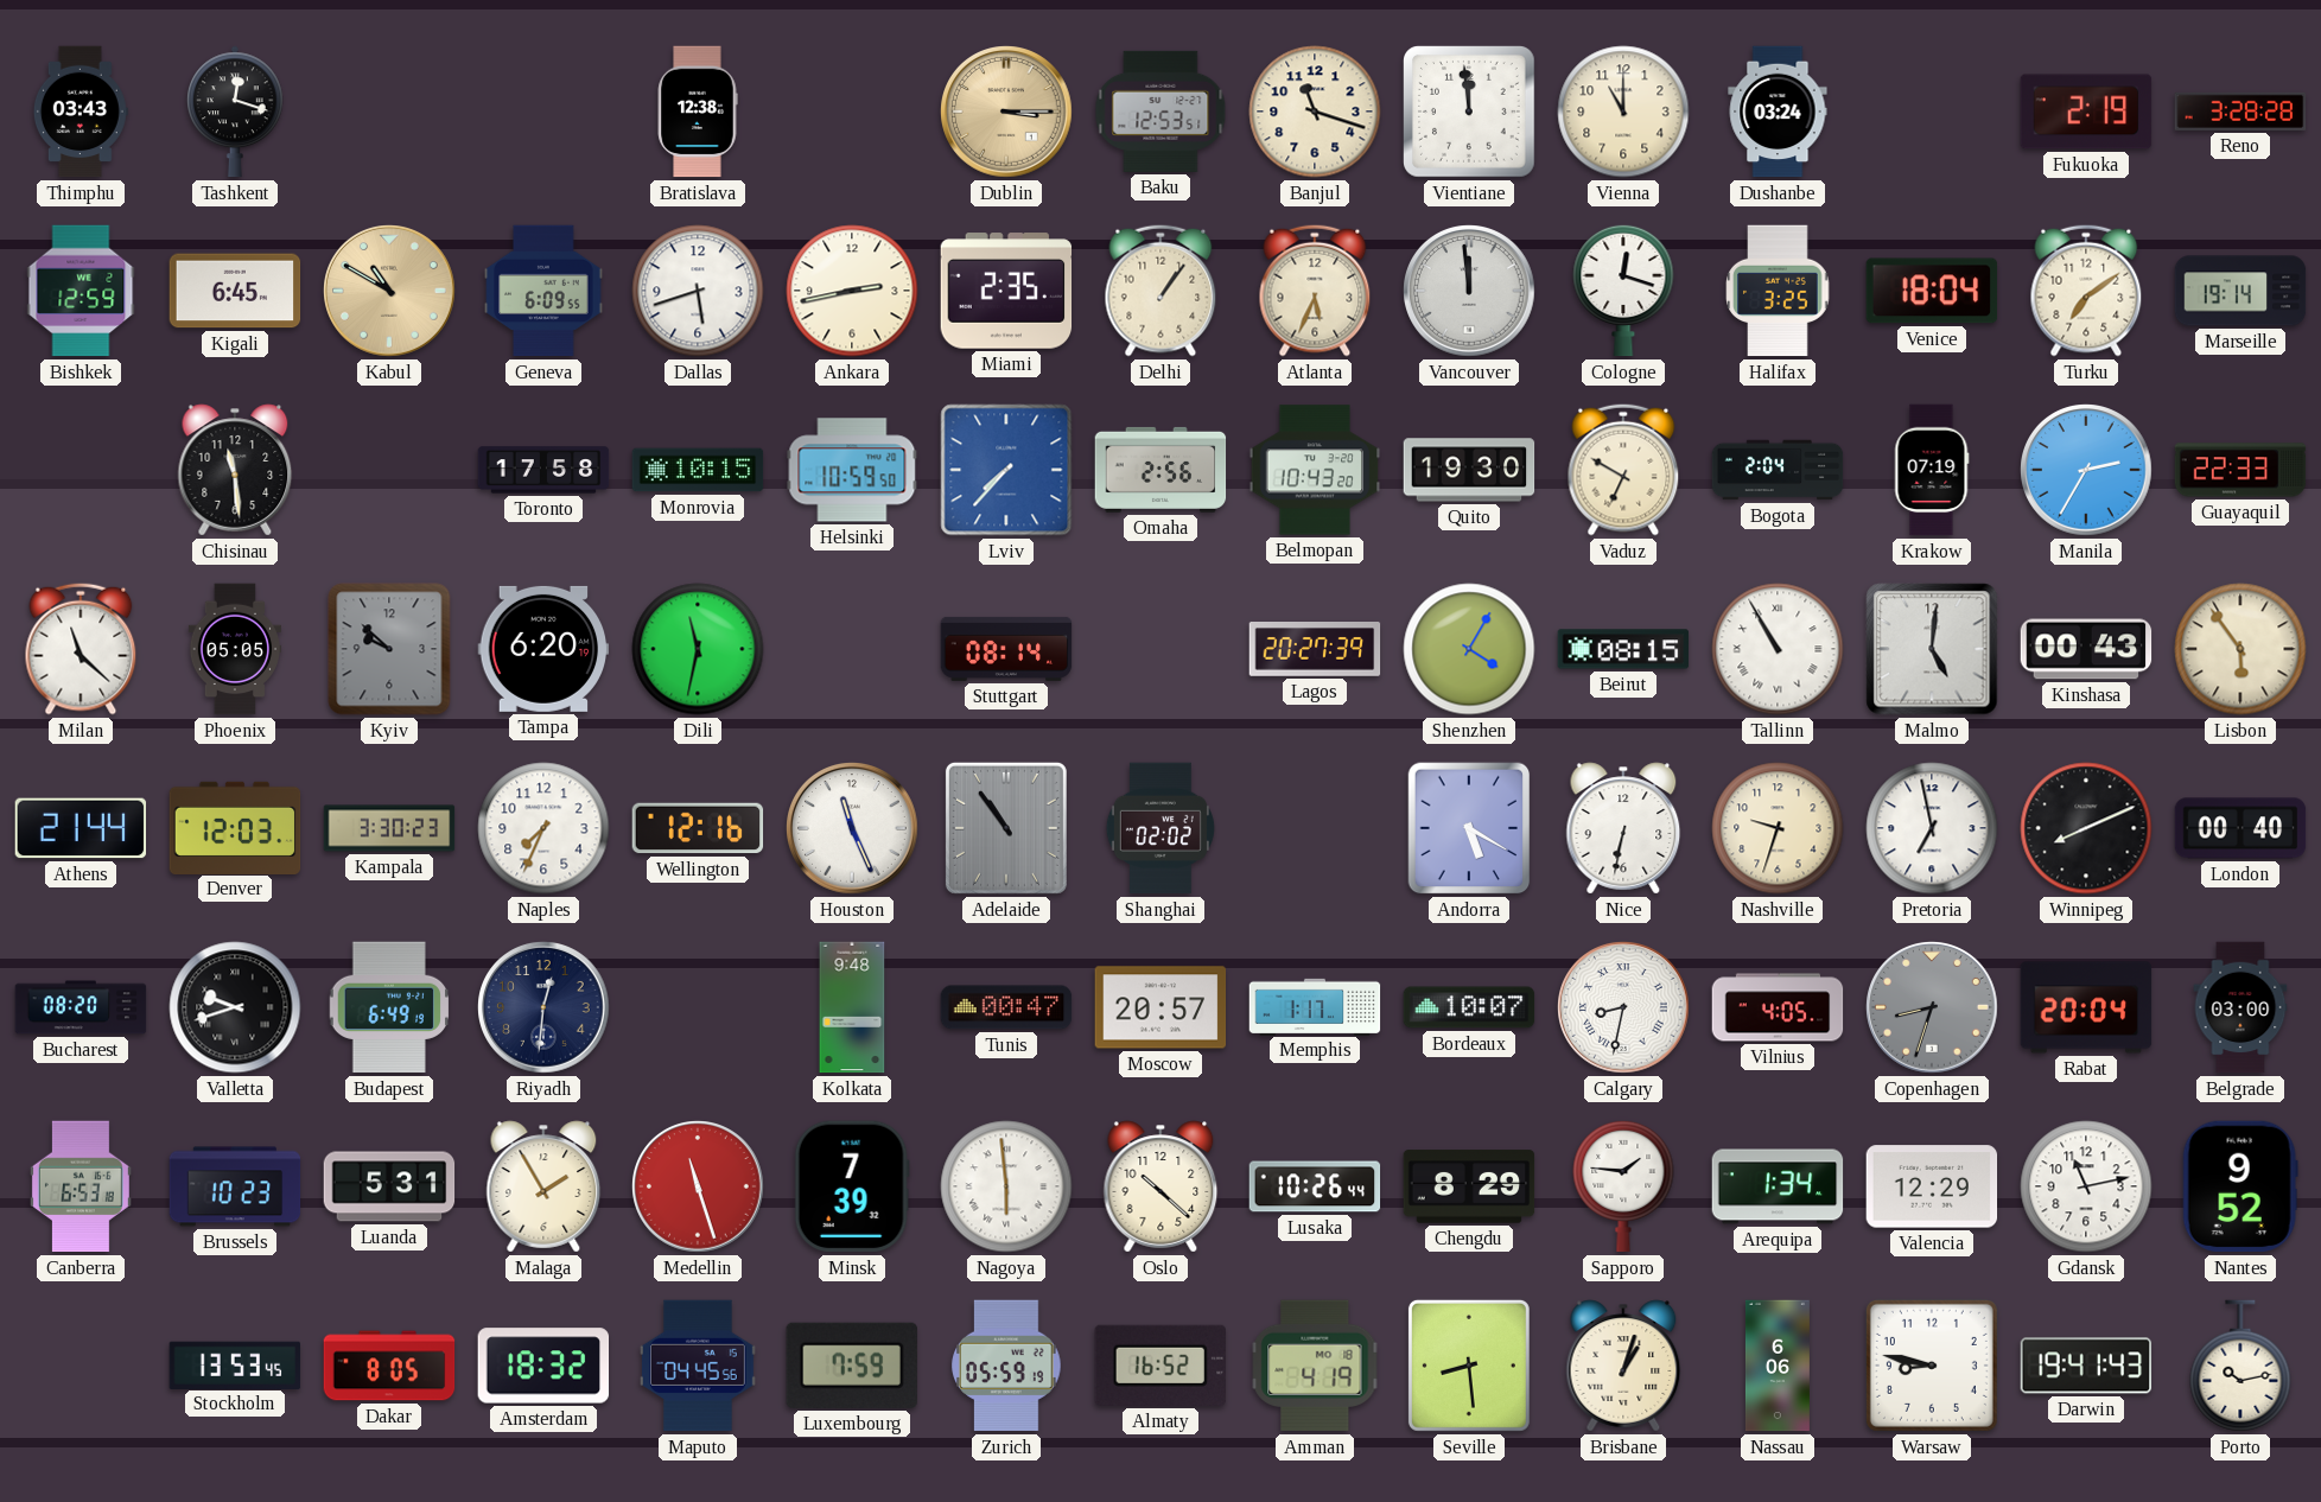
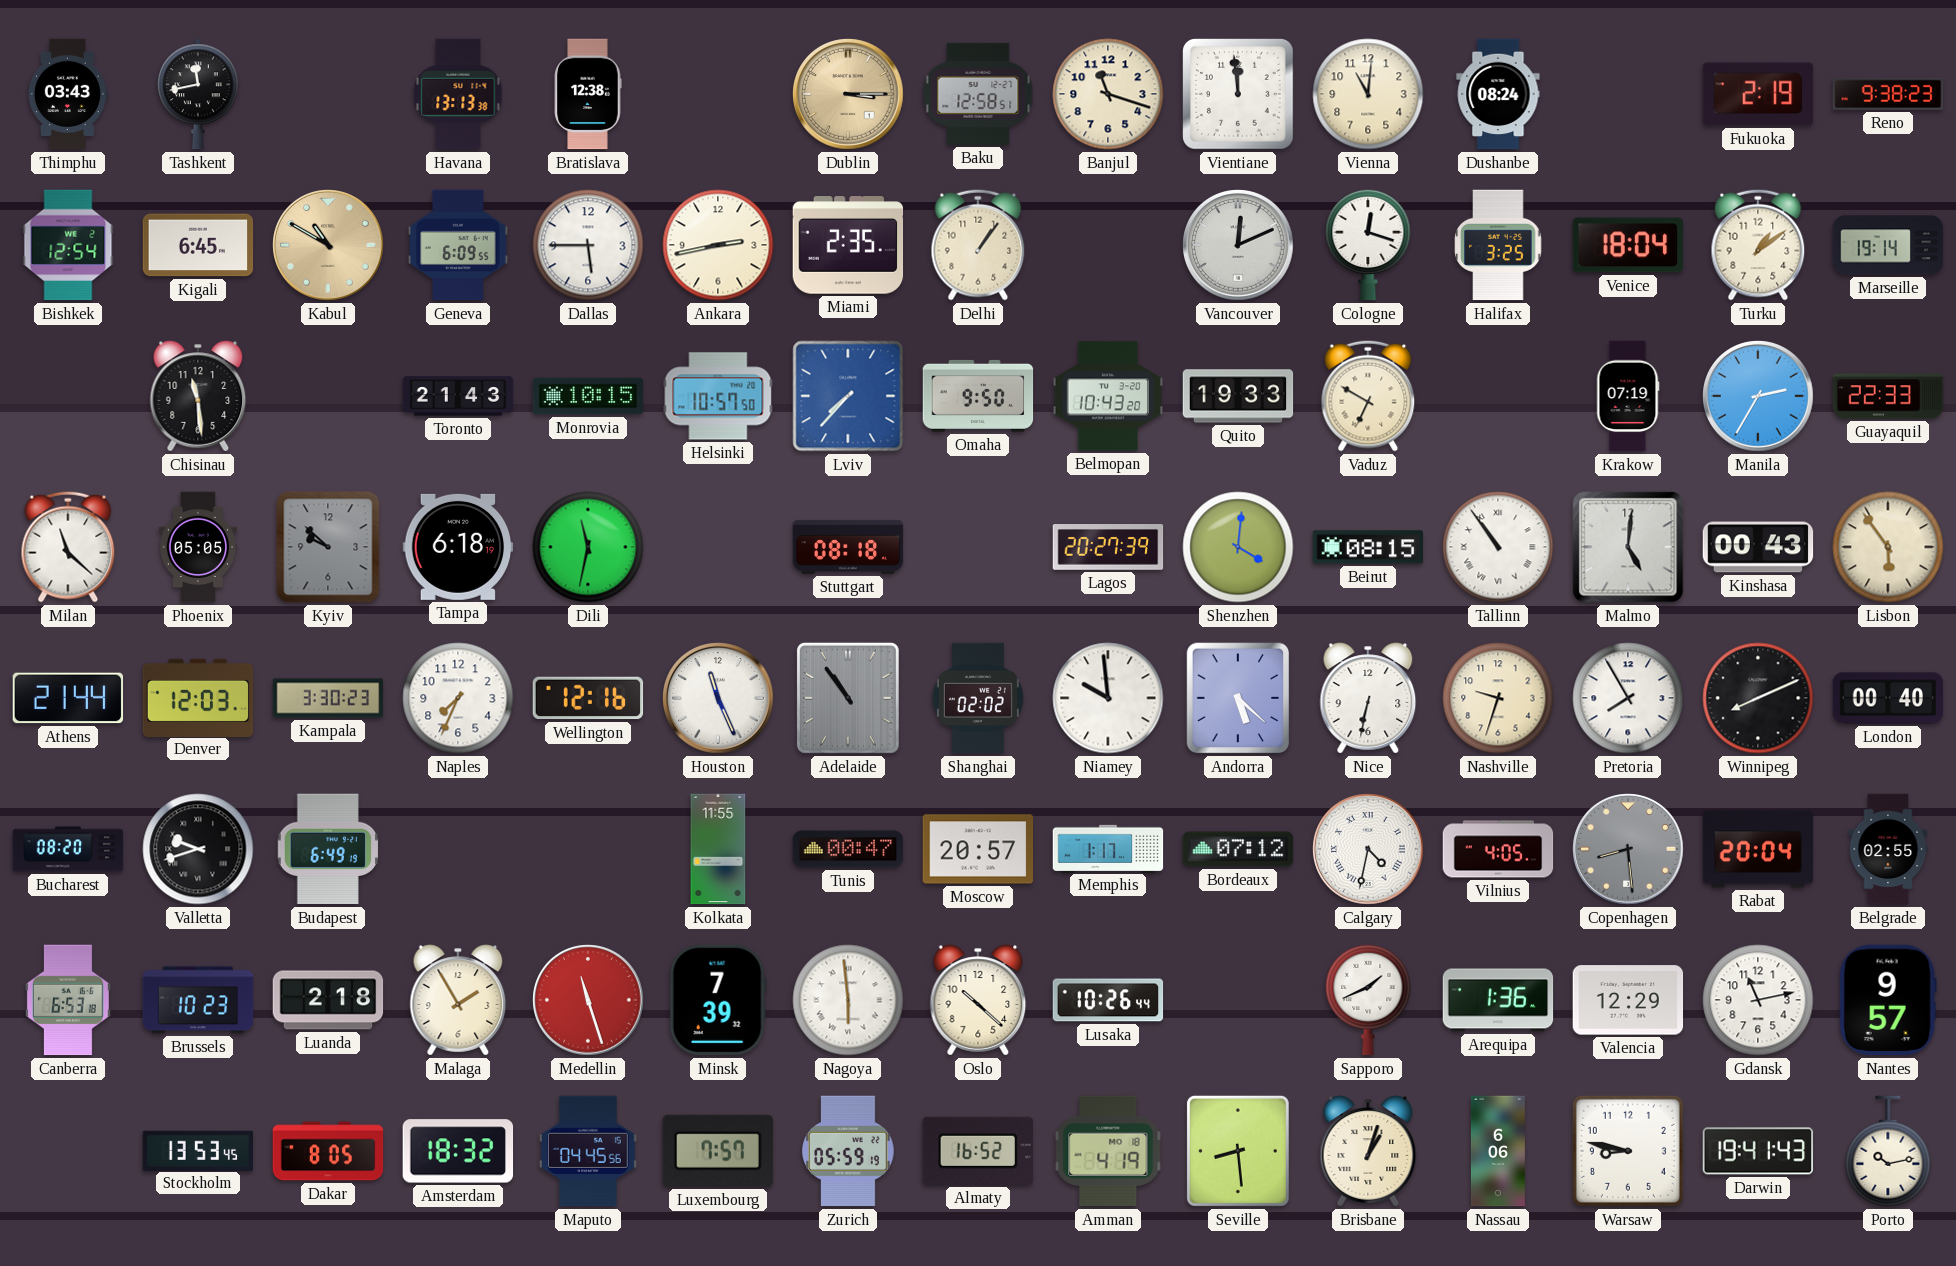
Tashkent: 12:18 -> 11:43
Havana: none -> 13:13
Baku: 12:53 -> 12:58
Vienna: 11:00 -> 11:01
Dushanbe: 03:24 -> 08:24
Reno: 3:28 -> 9:38
Bishkek: 12:59 -> 12:54
Dallas: 5:42 -> 5:45
Atlanta: 5:34 -> none
Vancouver: 11:59 -> 12:11
Turku: 7:09 -> 1:09
Toronto: 17:58 -> 21:43
Helsinki: 10:59 -> 10:57
Omaha: 2:56 -> 9:50
Quito: 19:30 -> 19:33
Bogota: 2:04 -> none
Tampa: 6:20 -> 6:18
Stuttgart: 08:14 -> 08:18
Shenzhen: 4:05 -> 4:01
Tallinn: 10:55 -> 10:54
Niamey: none -> 9:59
Andorra: 5:20 -> 5:22
Pretoria: 6:58 -> 7:55
Riyadh: 12:31 -> none
Kolkata: 9:48 -> 11:55
Bordeaux: 10:07 -> 07:12
Calgary: 8:32 -> 4:32
Copenhagen: 8:33 -> 8:29
Belgrade: 03:00 -> 02:55
Luanda: 5:31 -> 2:18
Chengdu: 8:29 -> none
Sapporo: 1:46 -> 1:41
Arequipa: 1:34 -> 1:36
Nantes: 9:52 -> 9:57
Luxembourg: 7:59 -> 7:57
